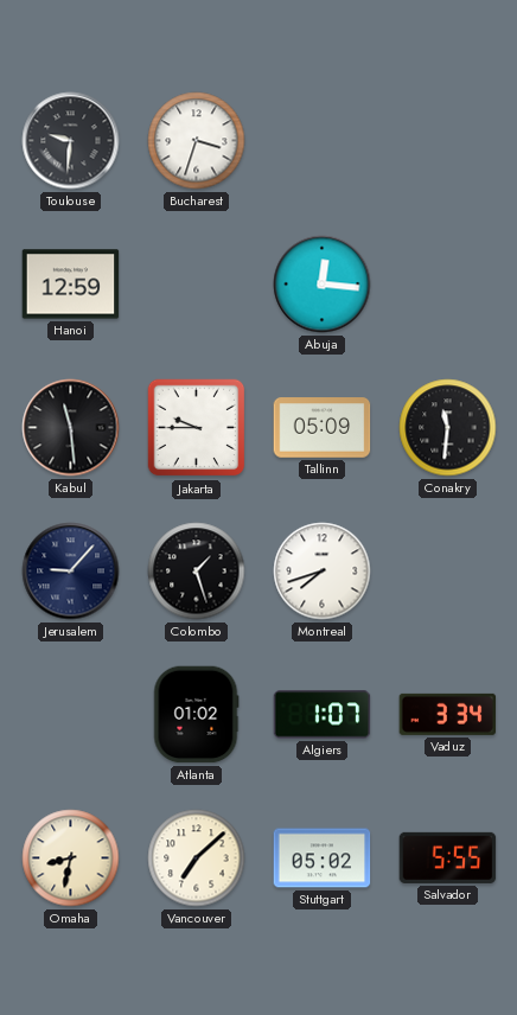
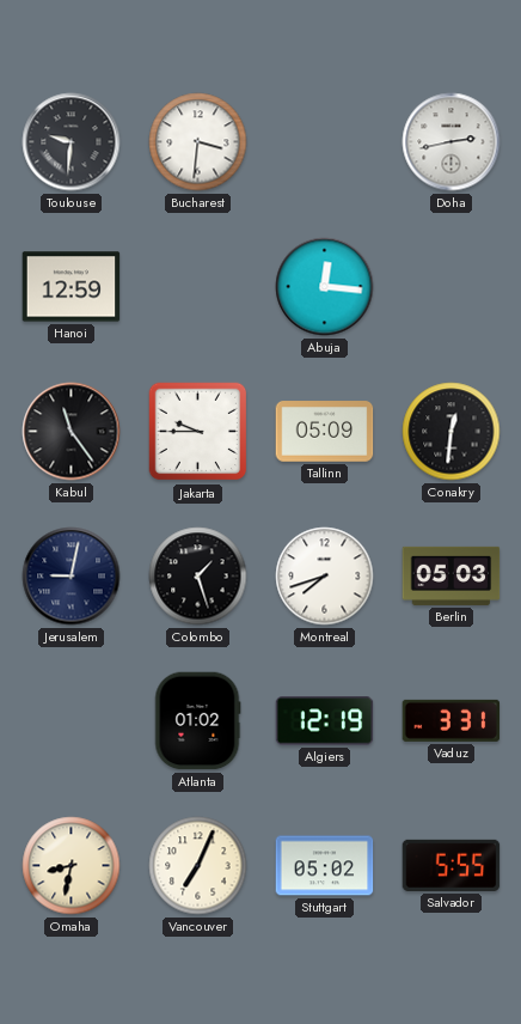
Bucharest: 3:33 -> 3:31
Doha: none -> 2:43
Kabul: 11:29 -> 11:24
Conakry: 11:31 -> 12:31
Jerusalem: 9:07 -> 9:02
Berlin: none -> 05:03
Algiers: 1:07 -> 12:19
Vaduz: 3:34 -> 3:31
Vancouver: 7:08 -> 7:04
